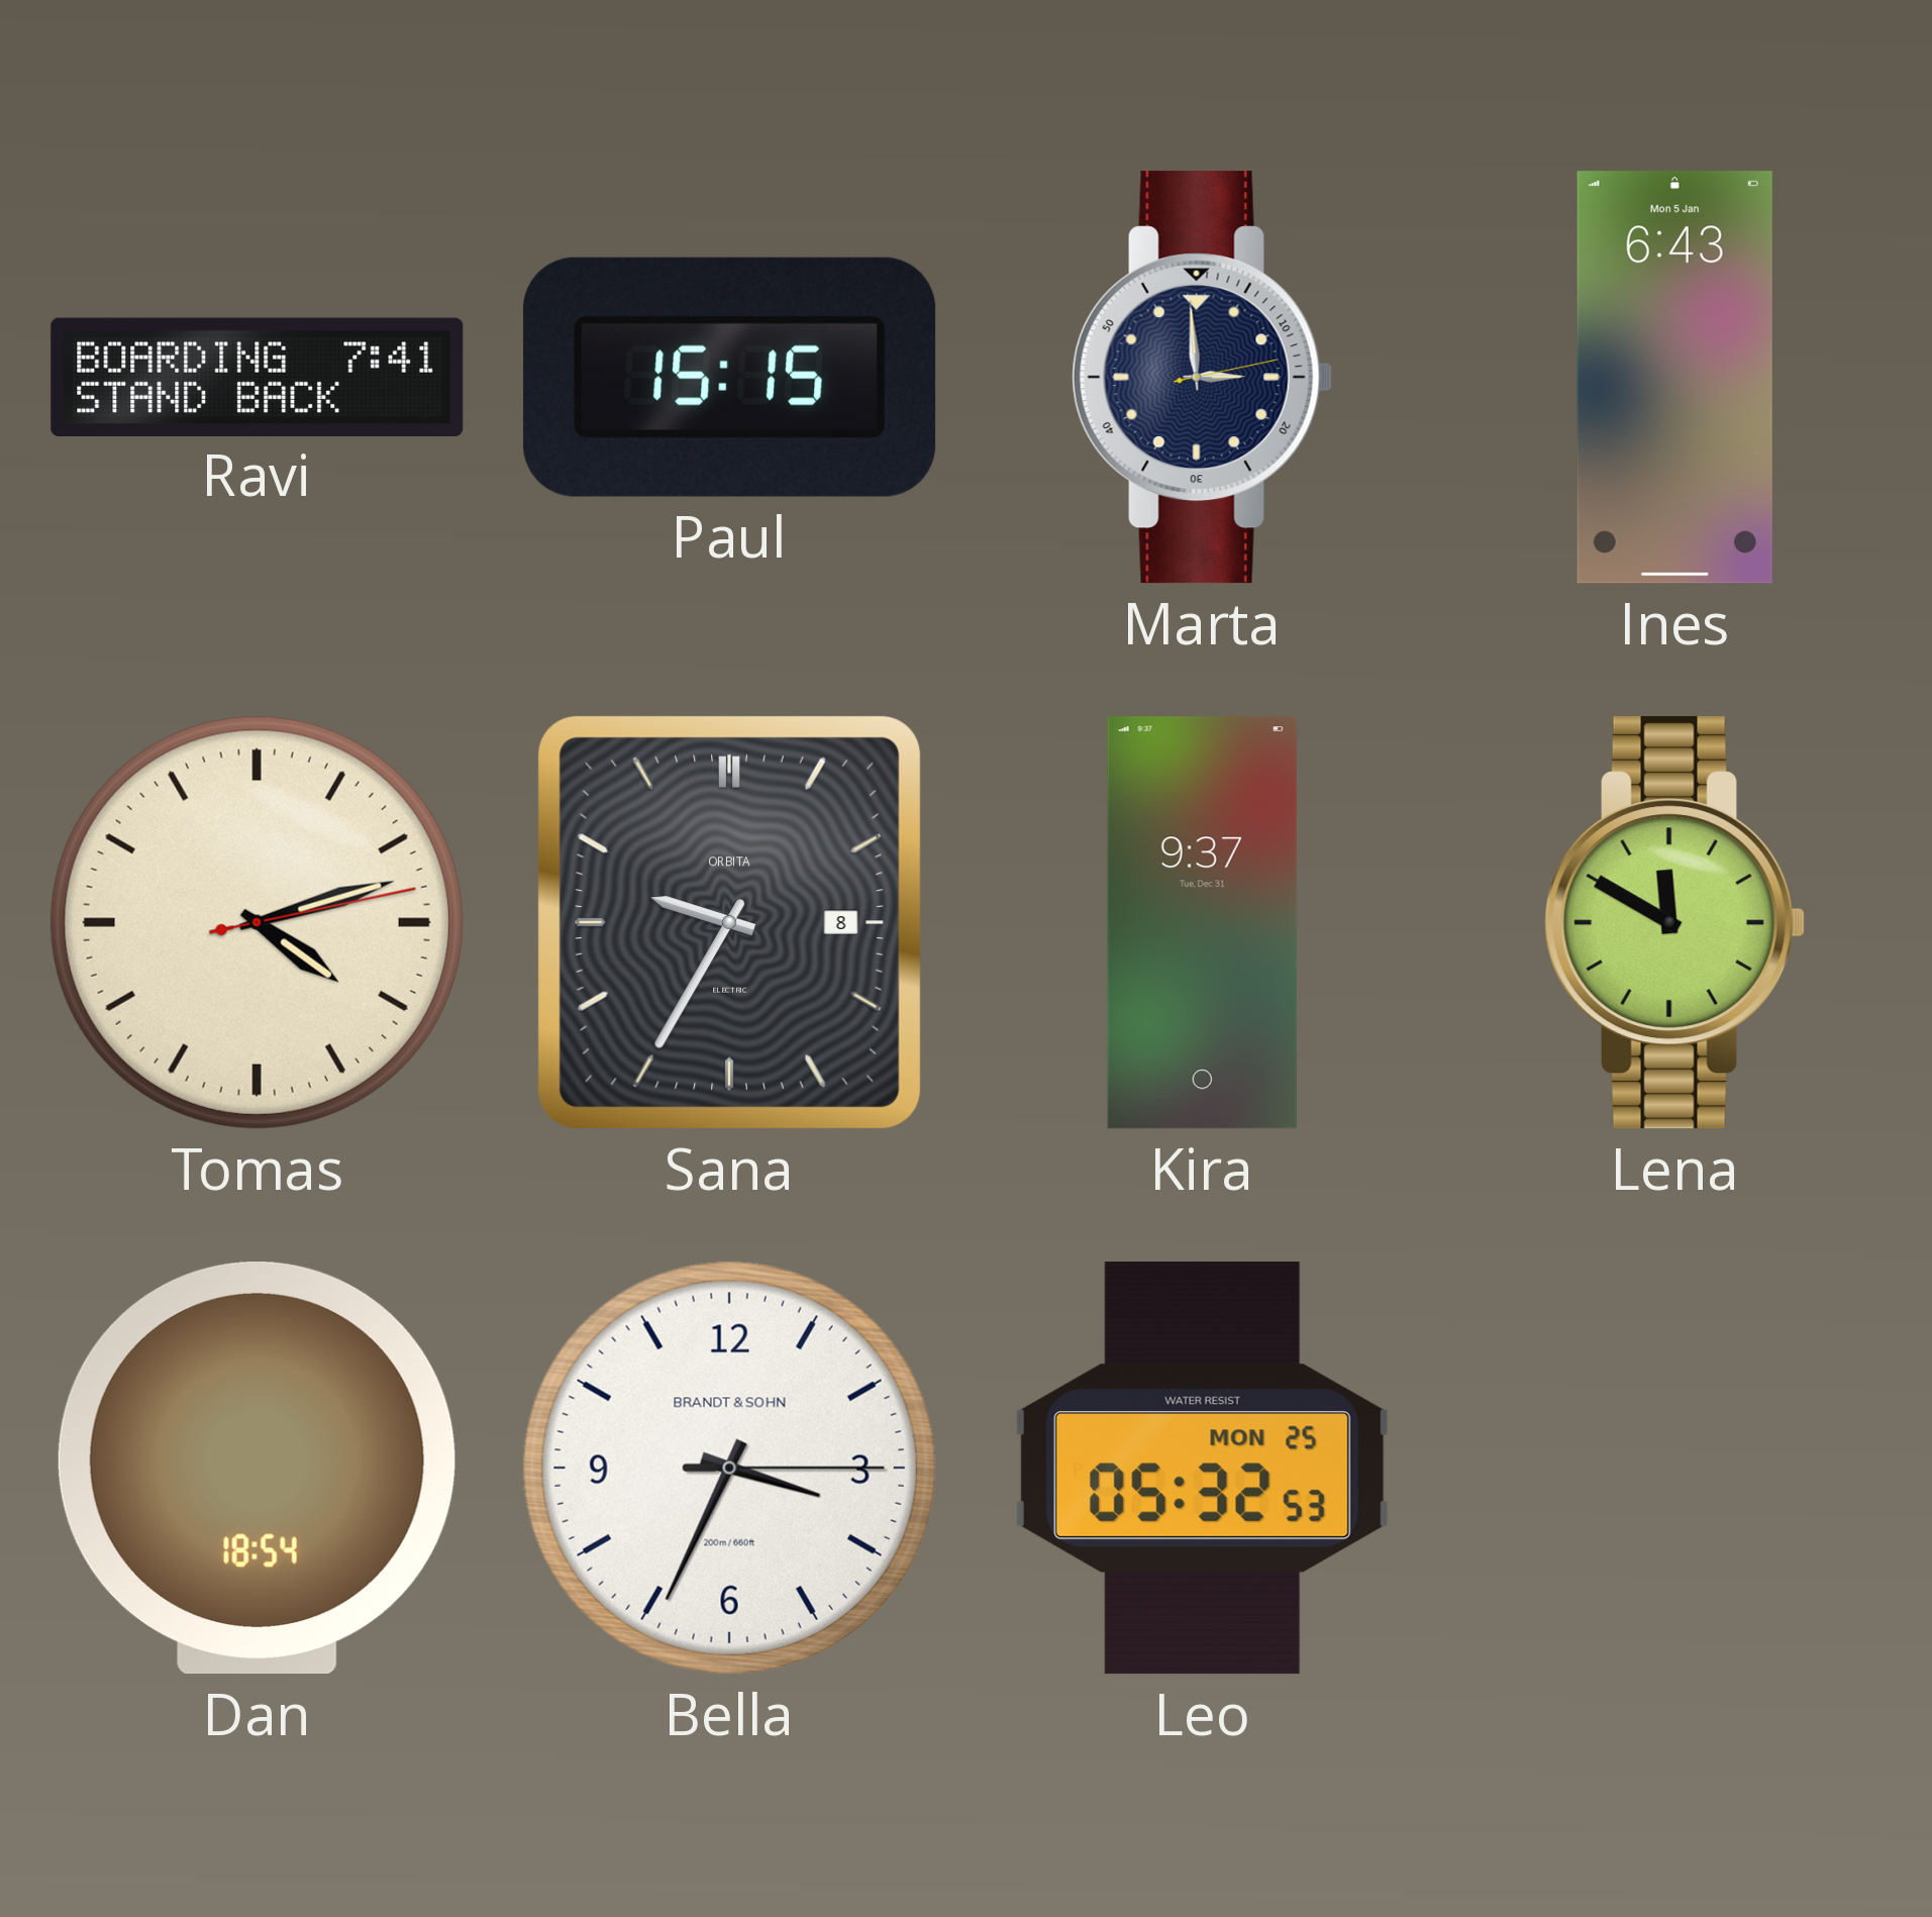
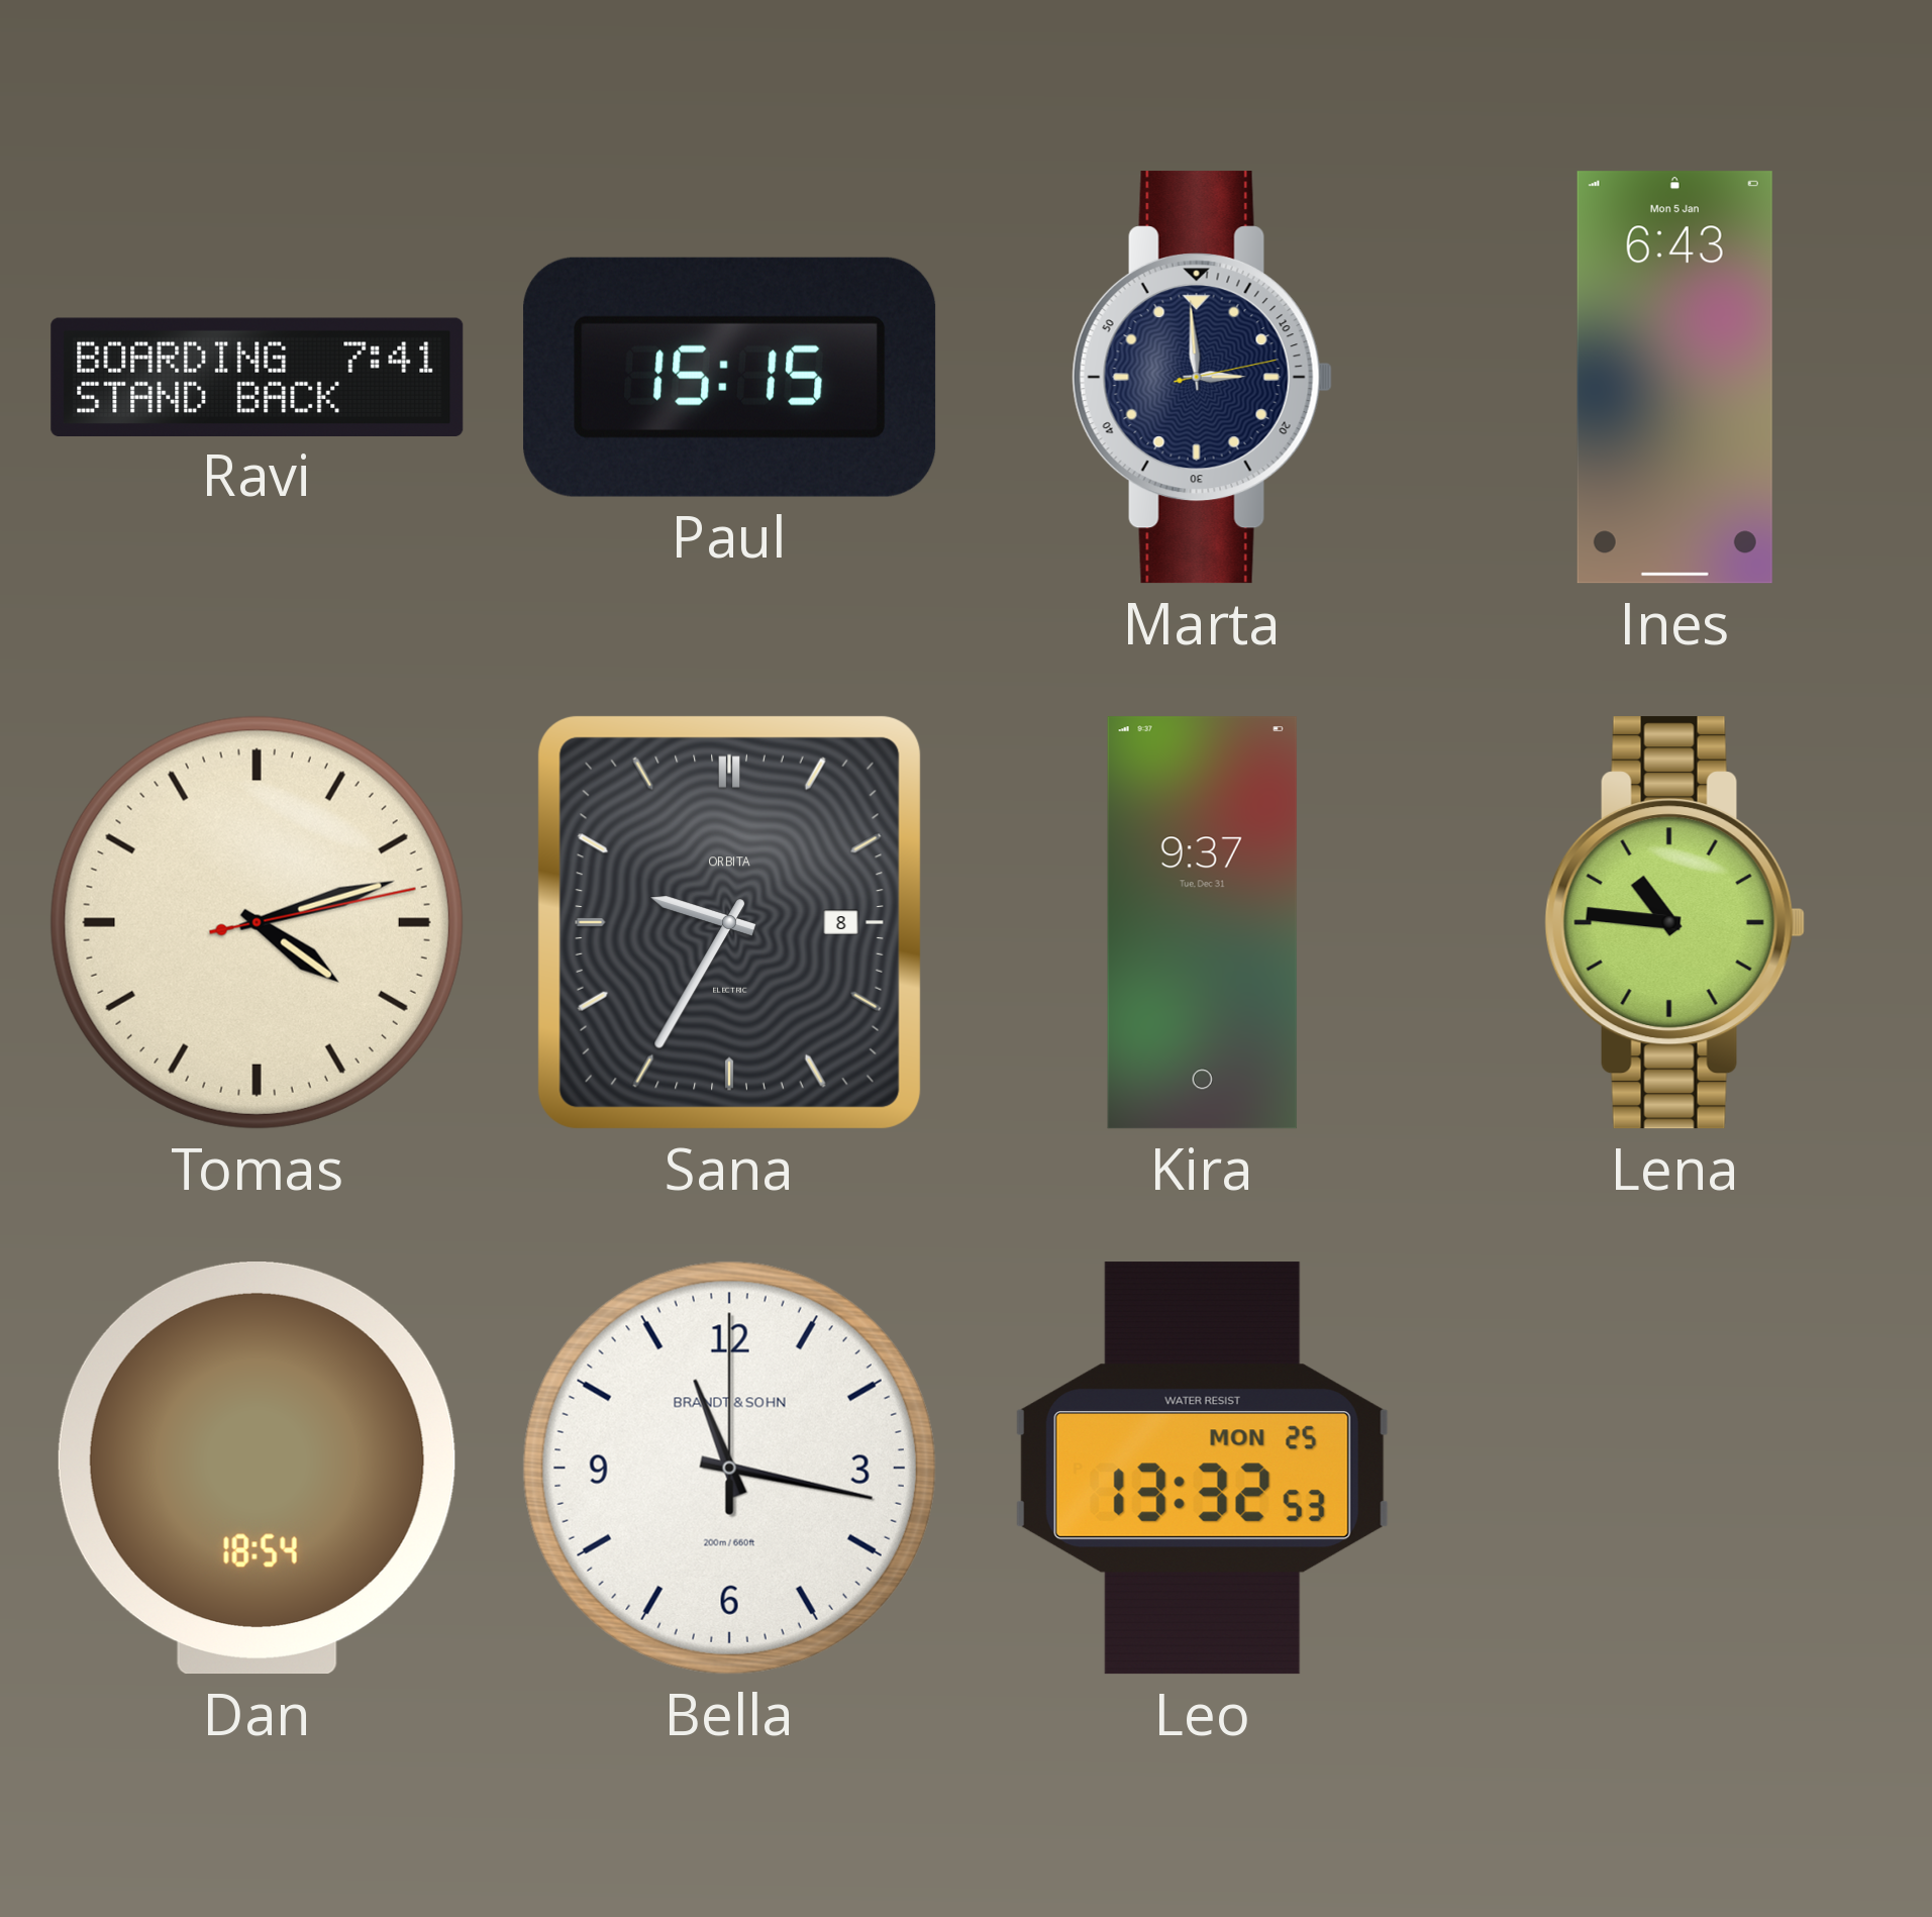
Lena: 11:50 -> 10:46
Bella: 3:34 -> 11:17
Leo: 05:32 -> 13:32
